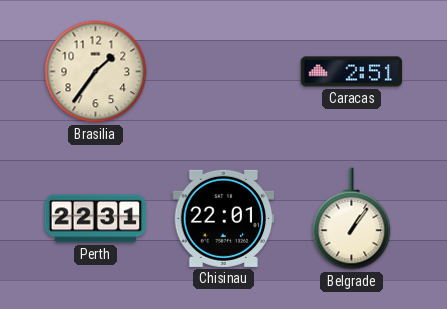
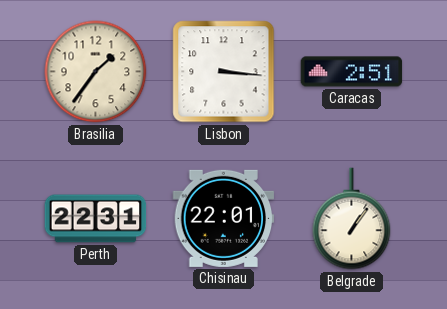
Lisbon: none -> 3:16
